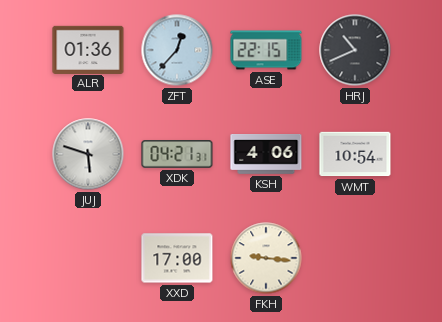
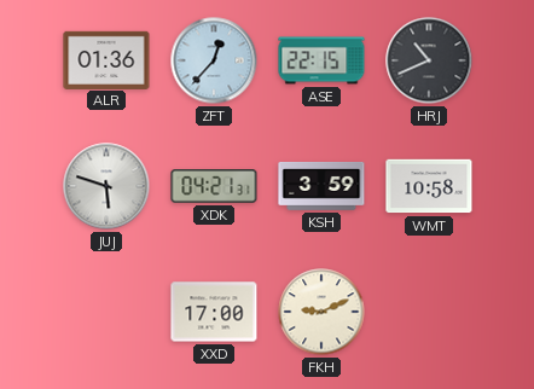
KSH: 4:06 -> 3:59
WMT: 10:54 -> 10:58
FKH: 9:16 -> 9:11
